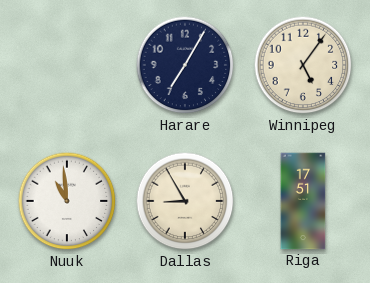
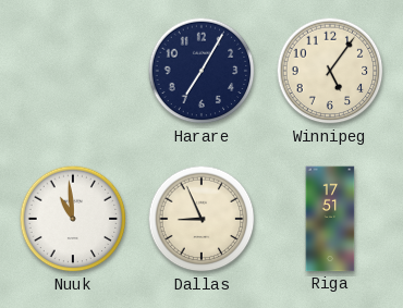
Dallas: 8:55 -> 8:56
